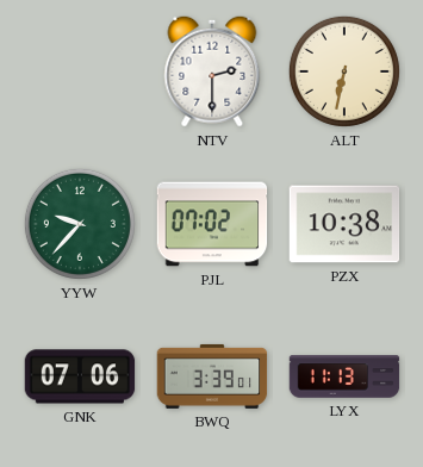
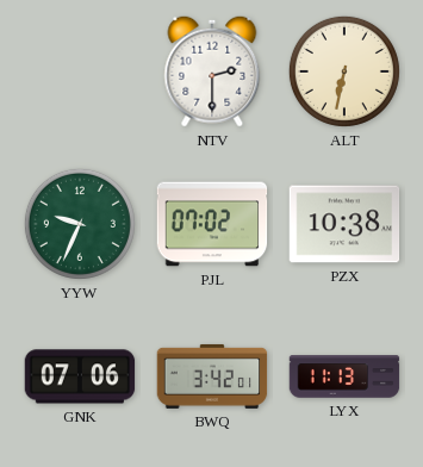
YYW: 9:37 -> 9:34
BWQ: 3:39 -> 3:42
